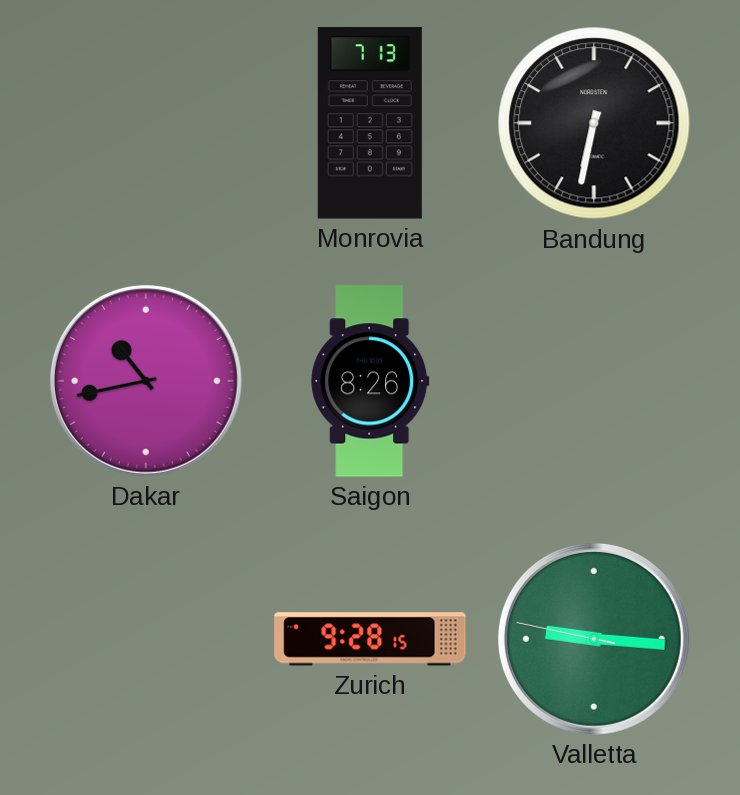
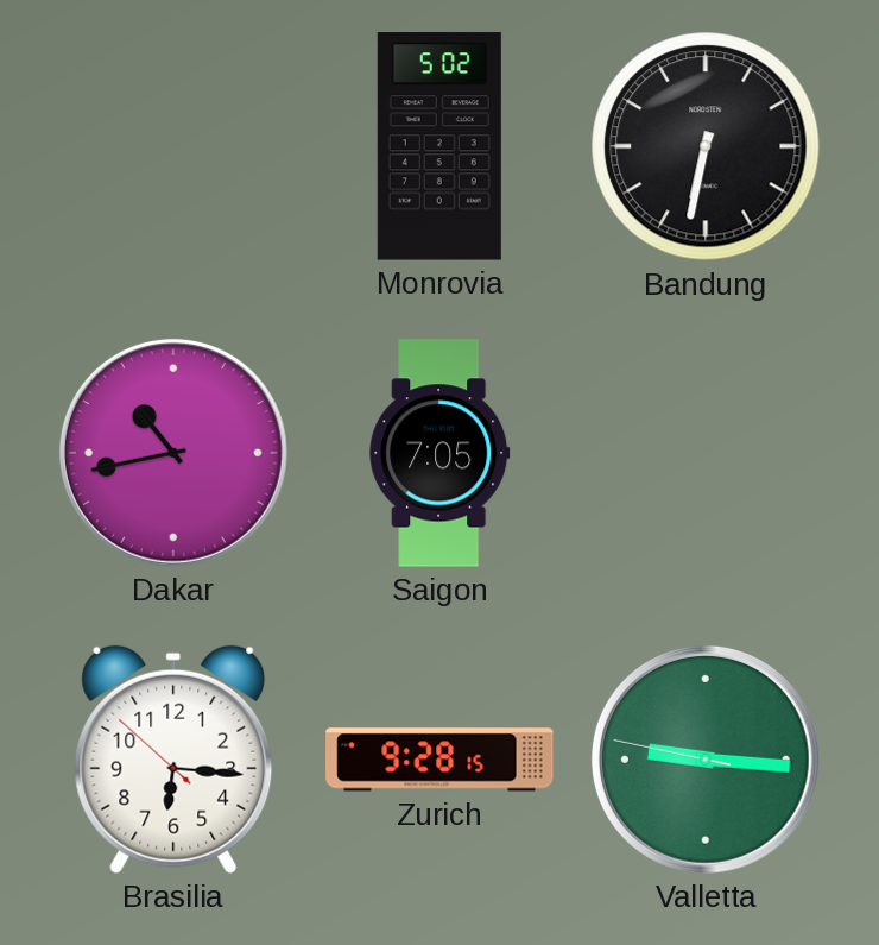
Monrovia: 7:13 -> 5:02
Saigon: 8:26 -> 7:05
Brasilia: none -> 6:15
